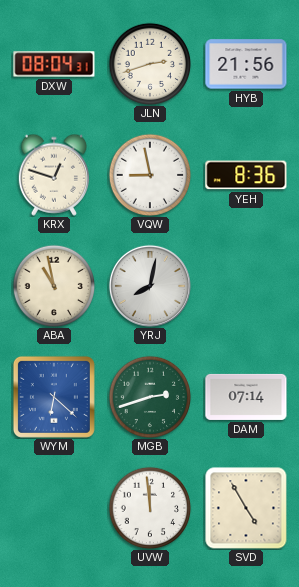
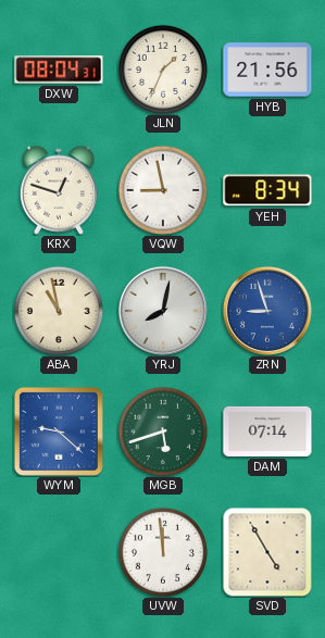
JLN: 2:42 -> 1:34
YEH: 8:36 -> 8:34
ZRN: none -> 8:57
WYM: 6:22 -> 9:22
MGB: 2:42 -> 5:42
